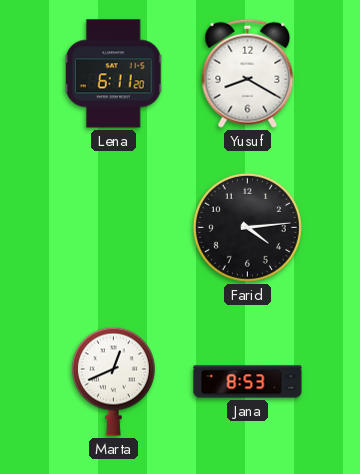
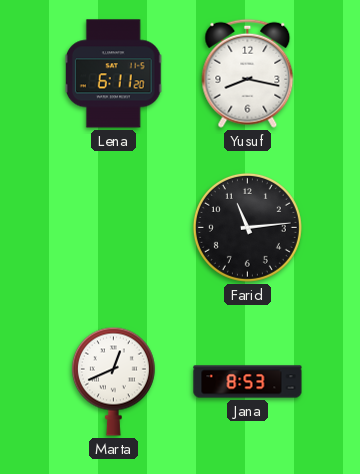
Yusuf: 8:20 -> 8:17
Farid: 4:14 -> 11:14
